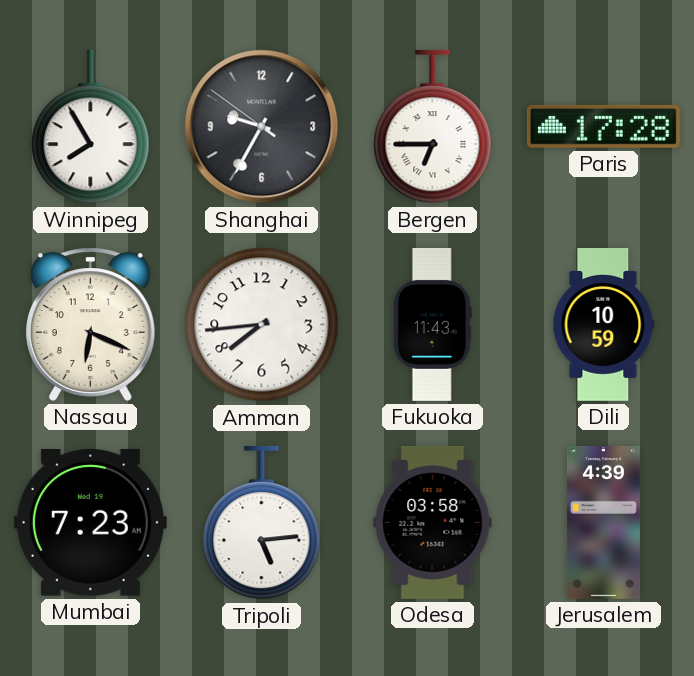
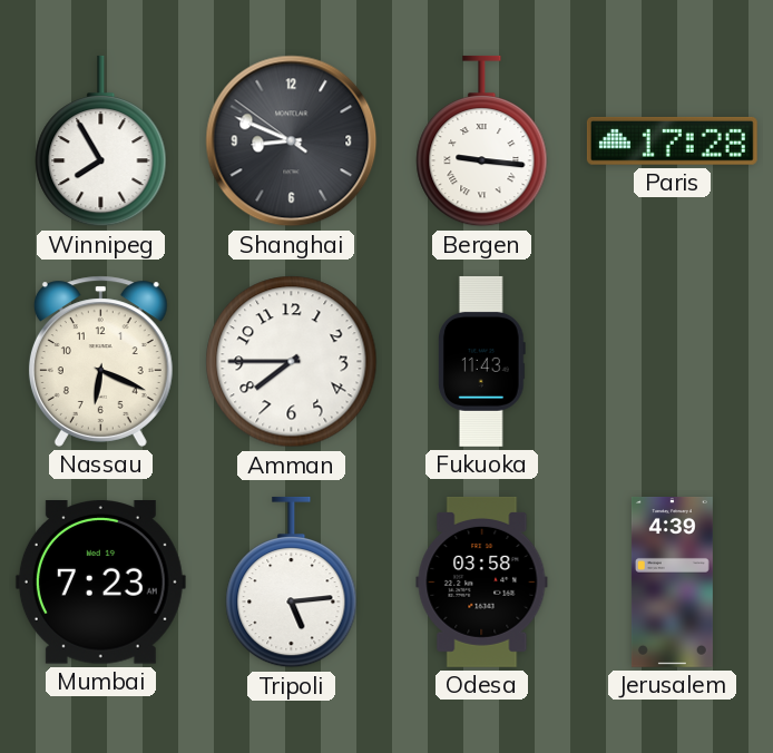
Shanghai: 9:34 -> 8:48
Bergen: 6:45 -> 9:16
Amman: 7:44 -> 7:45
Dili: 10:59 -> none
